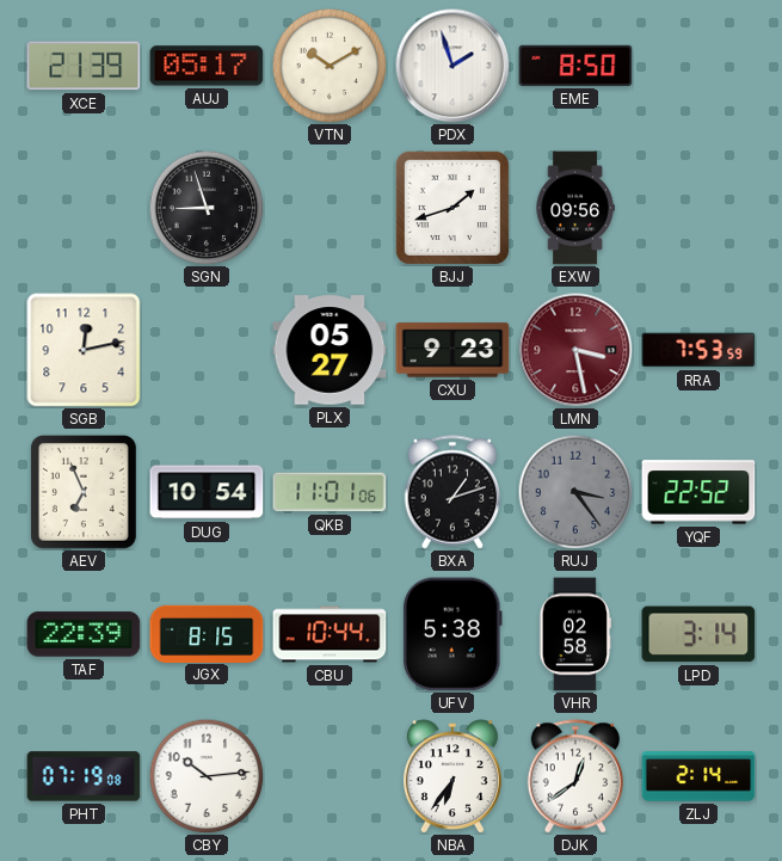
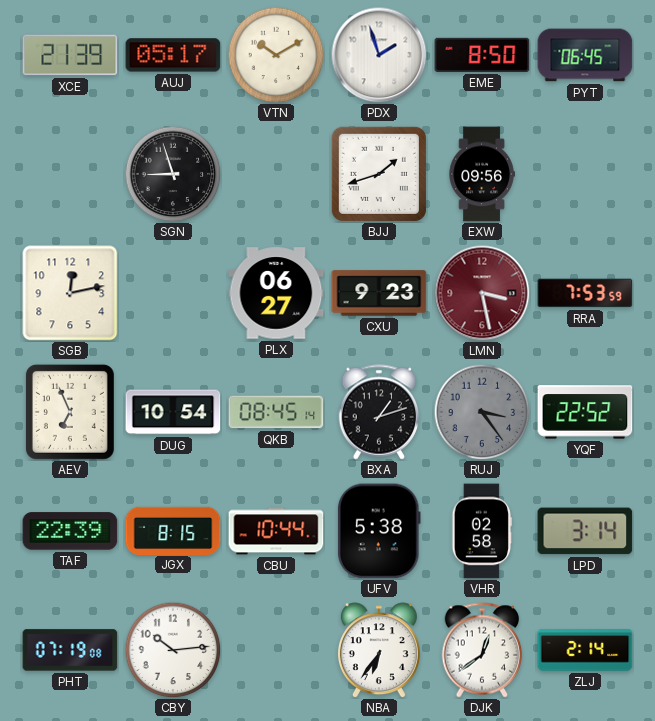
PYT: none -> 06:45
PLX: 05:27 -> 06:27
QKB: 11:01 -> 08:45
